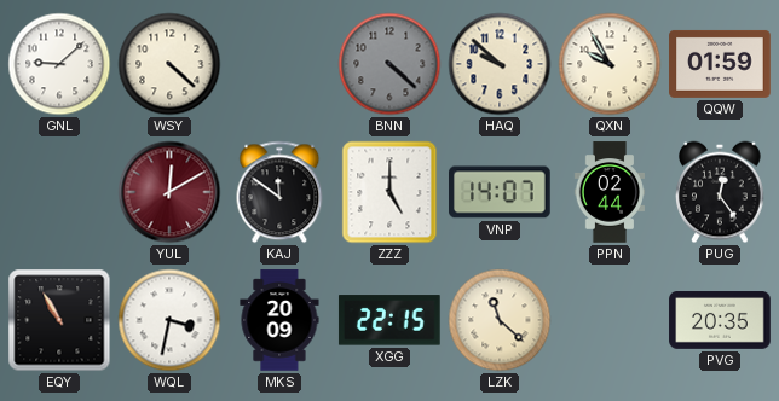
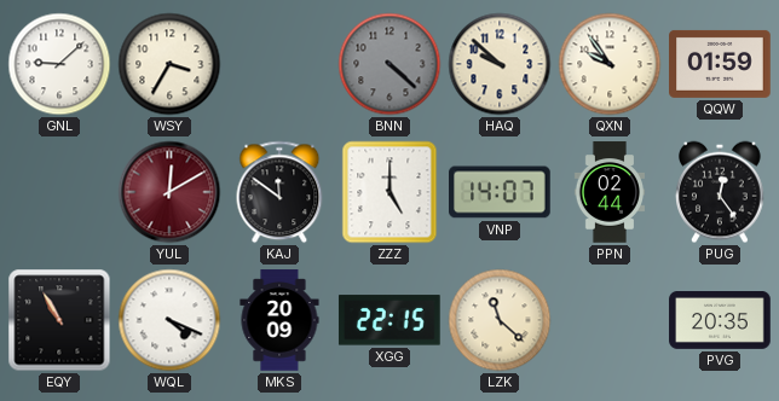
WSY: 4:22 -> 3:35
QXN: 9:55 -> 9:54
WQL: 3:32 -> 4:19
